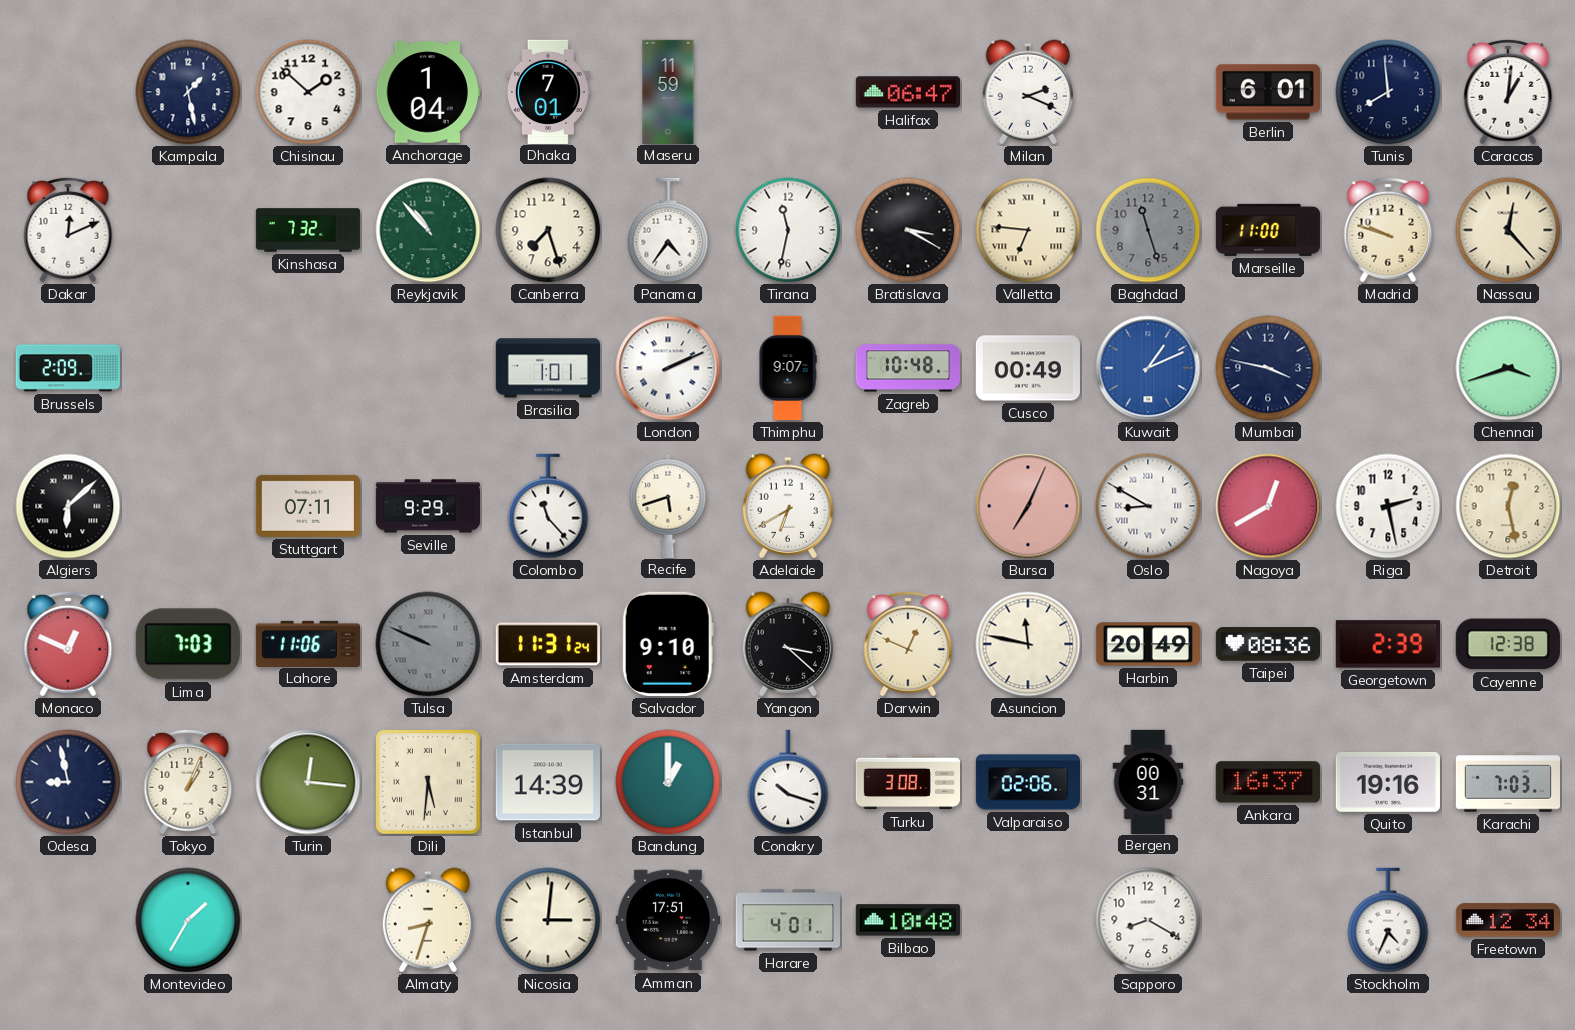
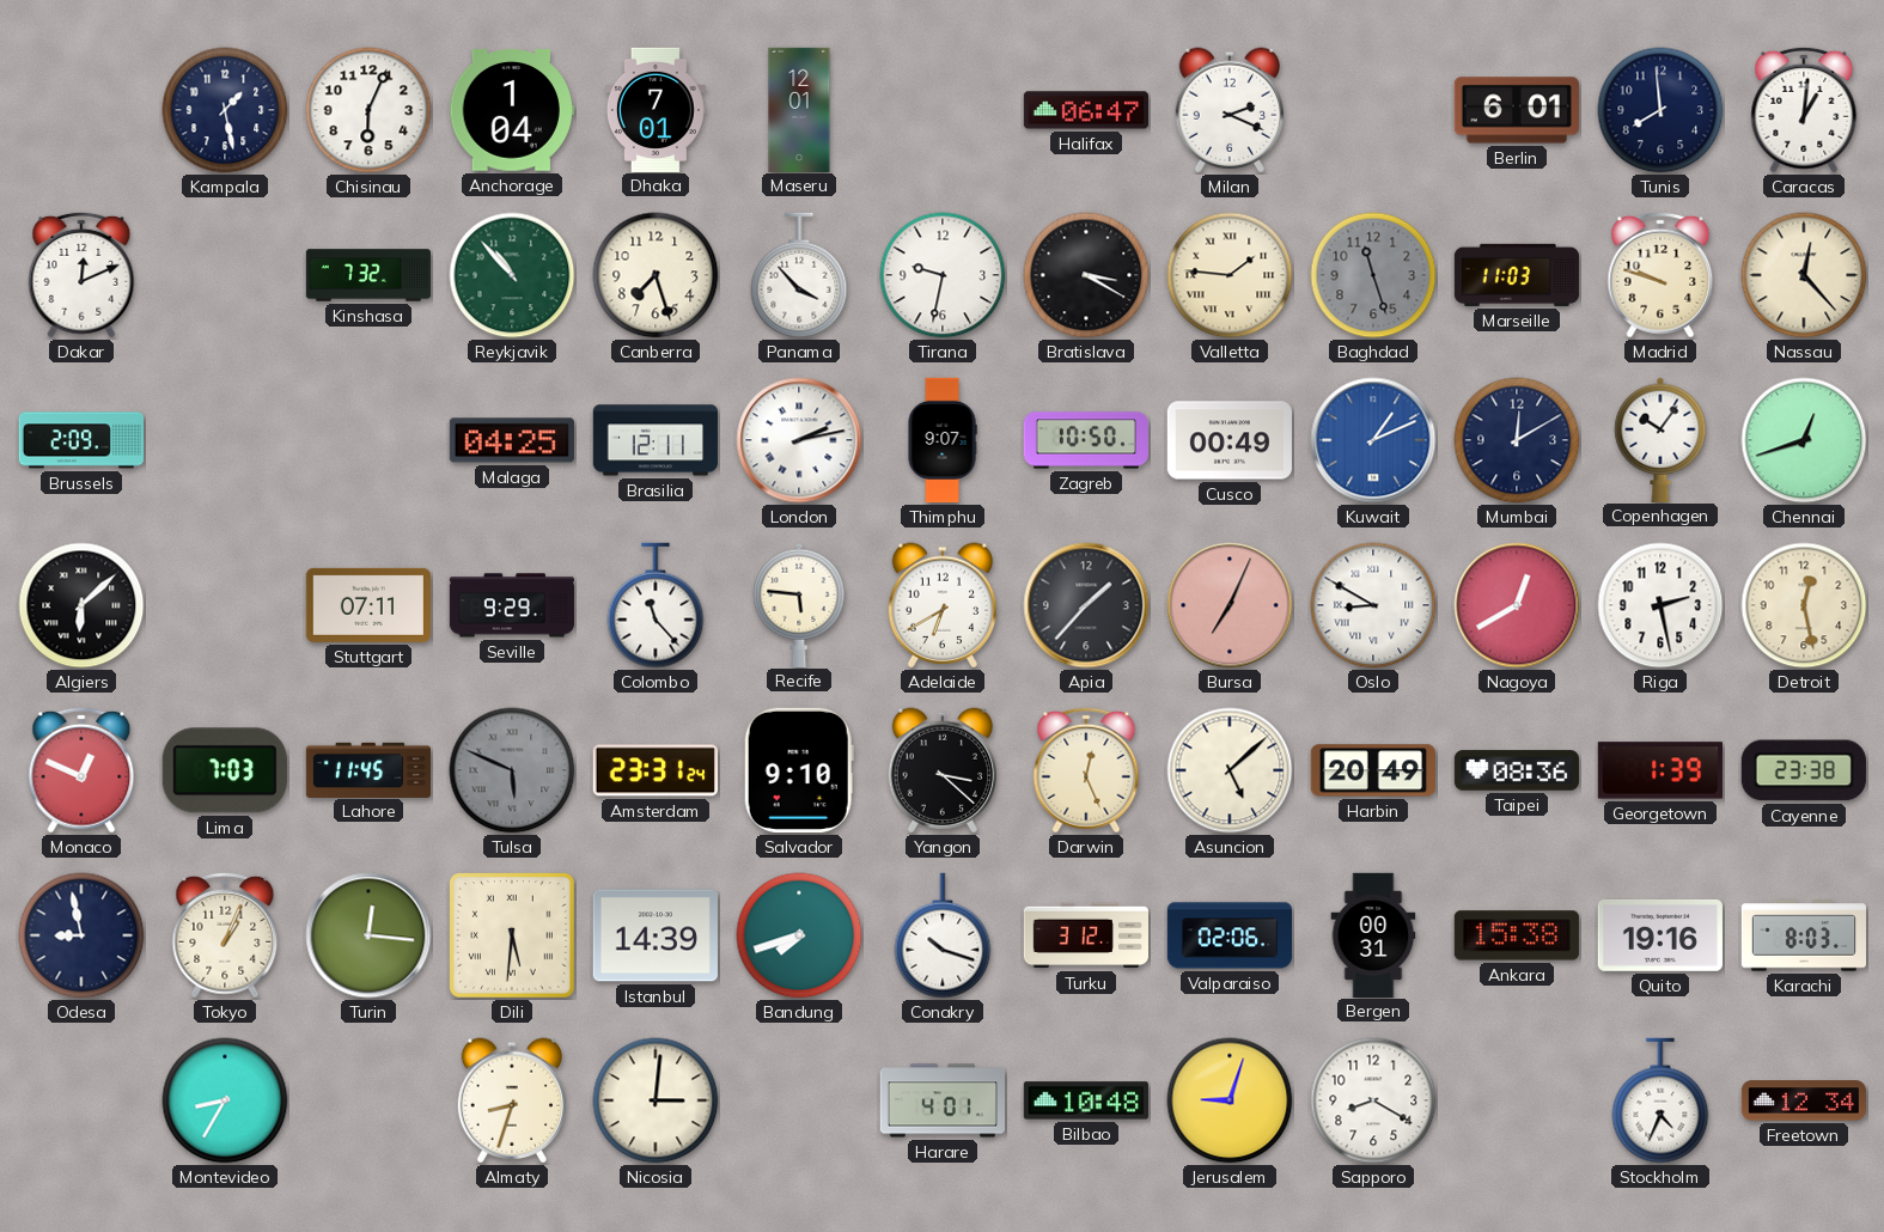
Chisinau: 1:52 -> 6:04
Maseru: 11:59 -> 12:01
Panama: 4:36 -> 3:53
Tirana: 11:32 -> 9:32
Valletta: 6:46 -> 1:46
Marseille: 11:00 -> 11:03
Malaga: none -> 04:25
Brasilia: 1:01 -> 12:11
London: 2:11 -> 2:13
Zagreb: 10:48 -> 10:50
Mumbai: 3:47 -> 12:10
Copenhagen: none -> 10:06
Chennai: 3:42 -> 12:42
Recife: 5:42 -> 5:46
Apia: none -> 1:37
Lahore: 11:06 -> 11:45
Tulsa: 9:49 -> 5:49
Amsterdam: 11:31 -> 23:31
Darwin: 12:49 -> 12:26
Asuncion: 11:47 -> 5:08
Georgetown: 2:39 -> 1:39
Cayenne: 12:38 -> 23:38
Bandung: 1:00 -> 7:42
Turku: 3:08 -> 3:12
Ankara: 16:37 -> 15:38
Karachi: 7:03 -> 8:03
Montevideo: 1:35 -> 8:35
Amman: 17:51 -> none
Jerusalem: none -> 9:03
